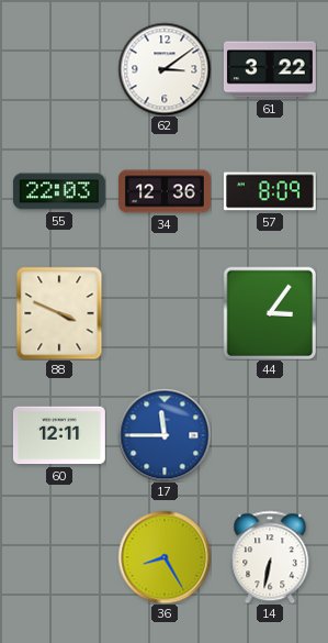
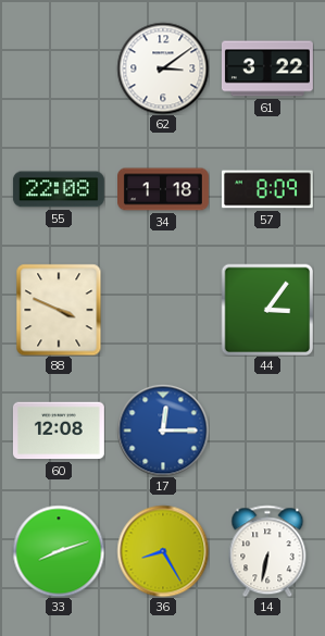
55: 22:03 -> 22:08
34: 12:36 -> 1:18
60: 12:11 -> 12:08
17: 11:45 -> 12:15
33: none -> 8:12
